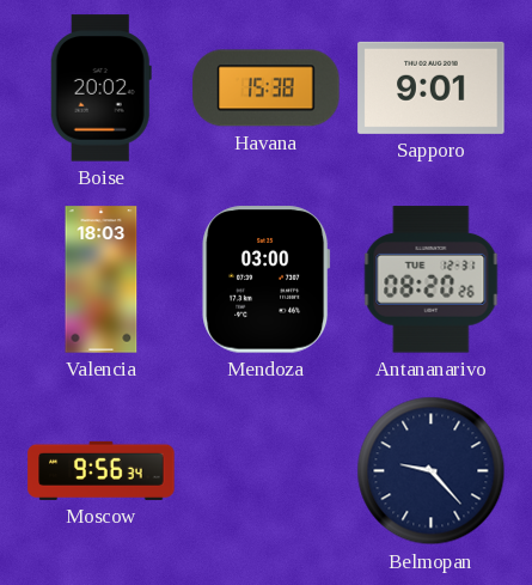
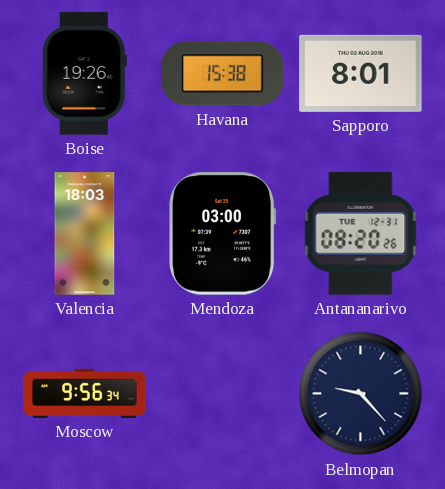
Boise: 20:02 -> 19:26
Sapporo: 9:01 -> 8:01
